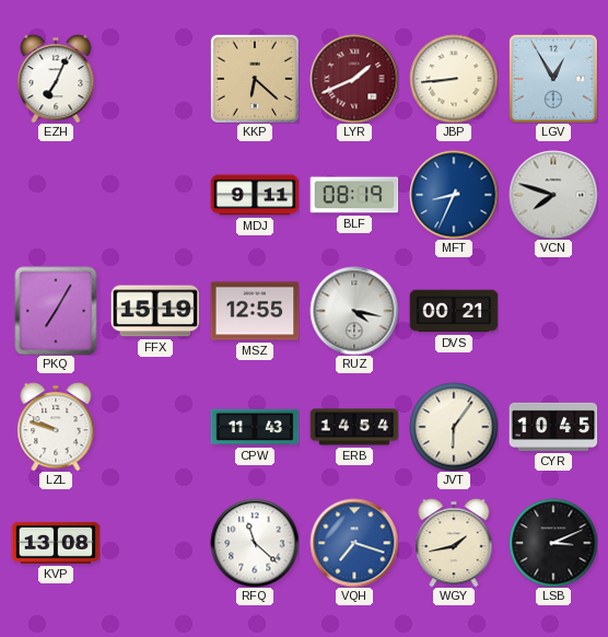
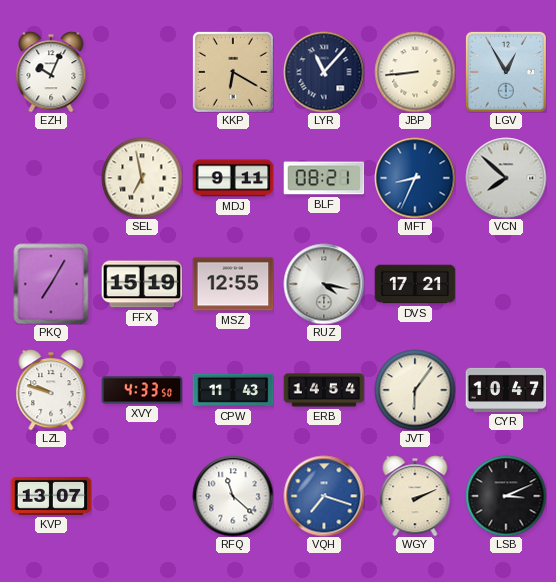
EZH: 7:04 -> 10:04
KKP: 6:22 -> 6:20
LYR: 1:41 -> 11:07
LYR dial: burgundy -> navy
SEL: none -> 6:58
BLF: 08:19 -> 08:21
VCN: 7:48 -> 7:52
DVS: 00:21 -> 17:21
XVY: none -> 4:33
CYR: 10:45 -> 10:47
KVP: 13:08 -> 13:07
WGY: 1:43 -> 2:11
